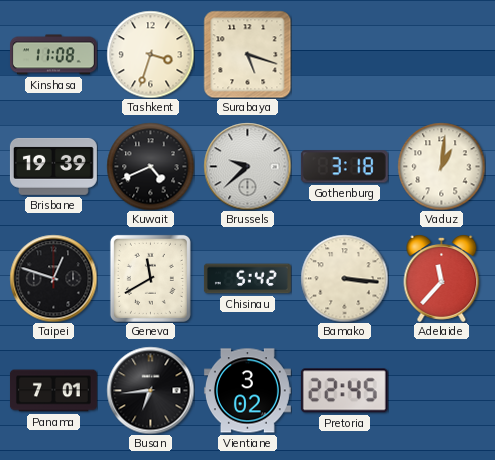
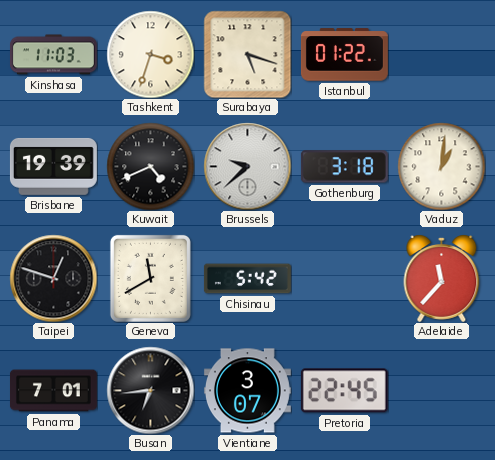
Kinshasa: 11:08 -> 11:03
Istanbul: none -> 01:22
Bamako: 3:16 -> none
Vientiane: 3:02 -> 3:07
